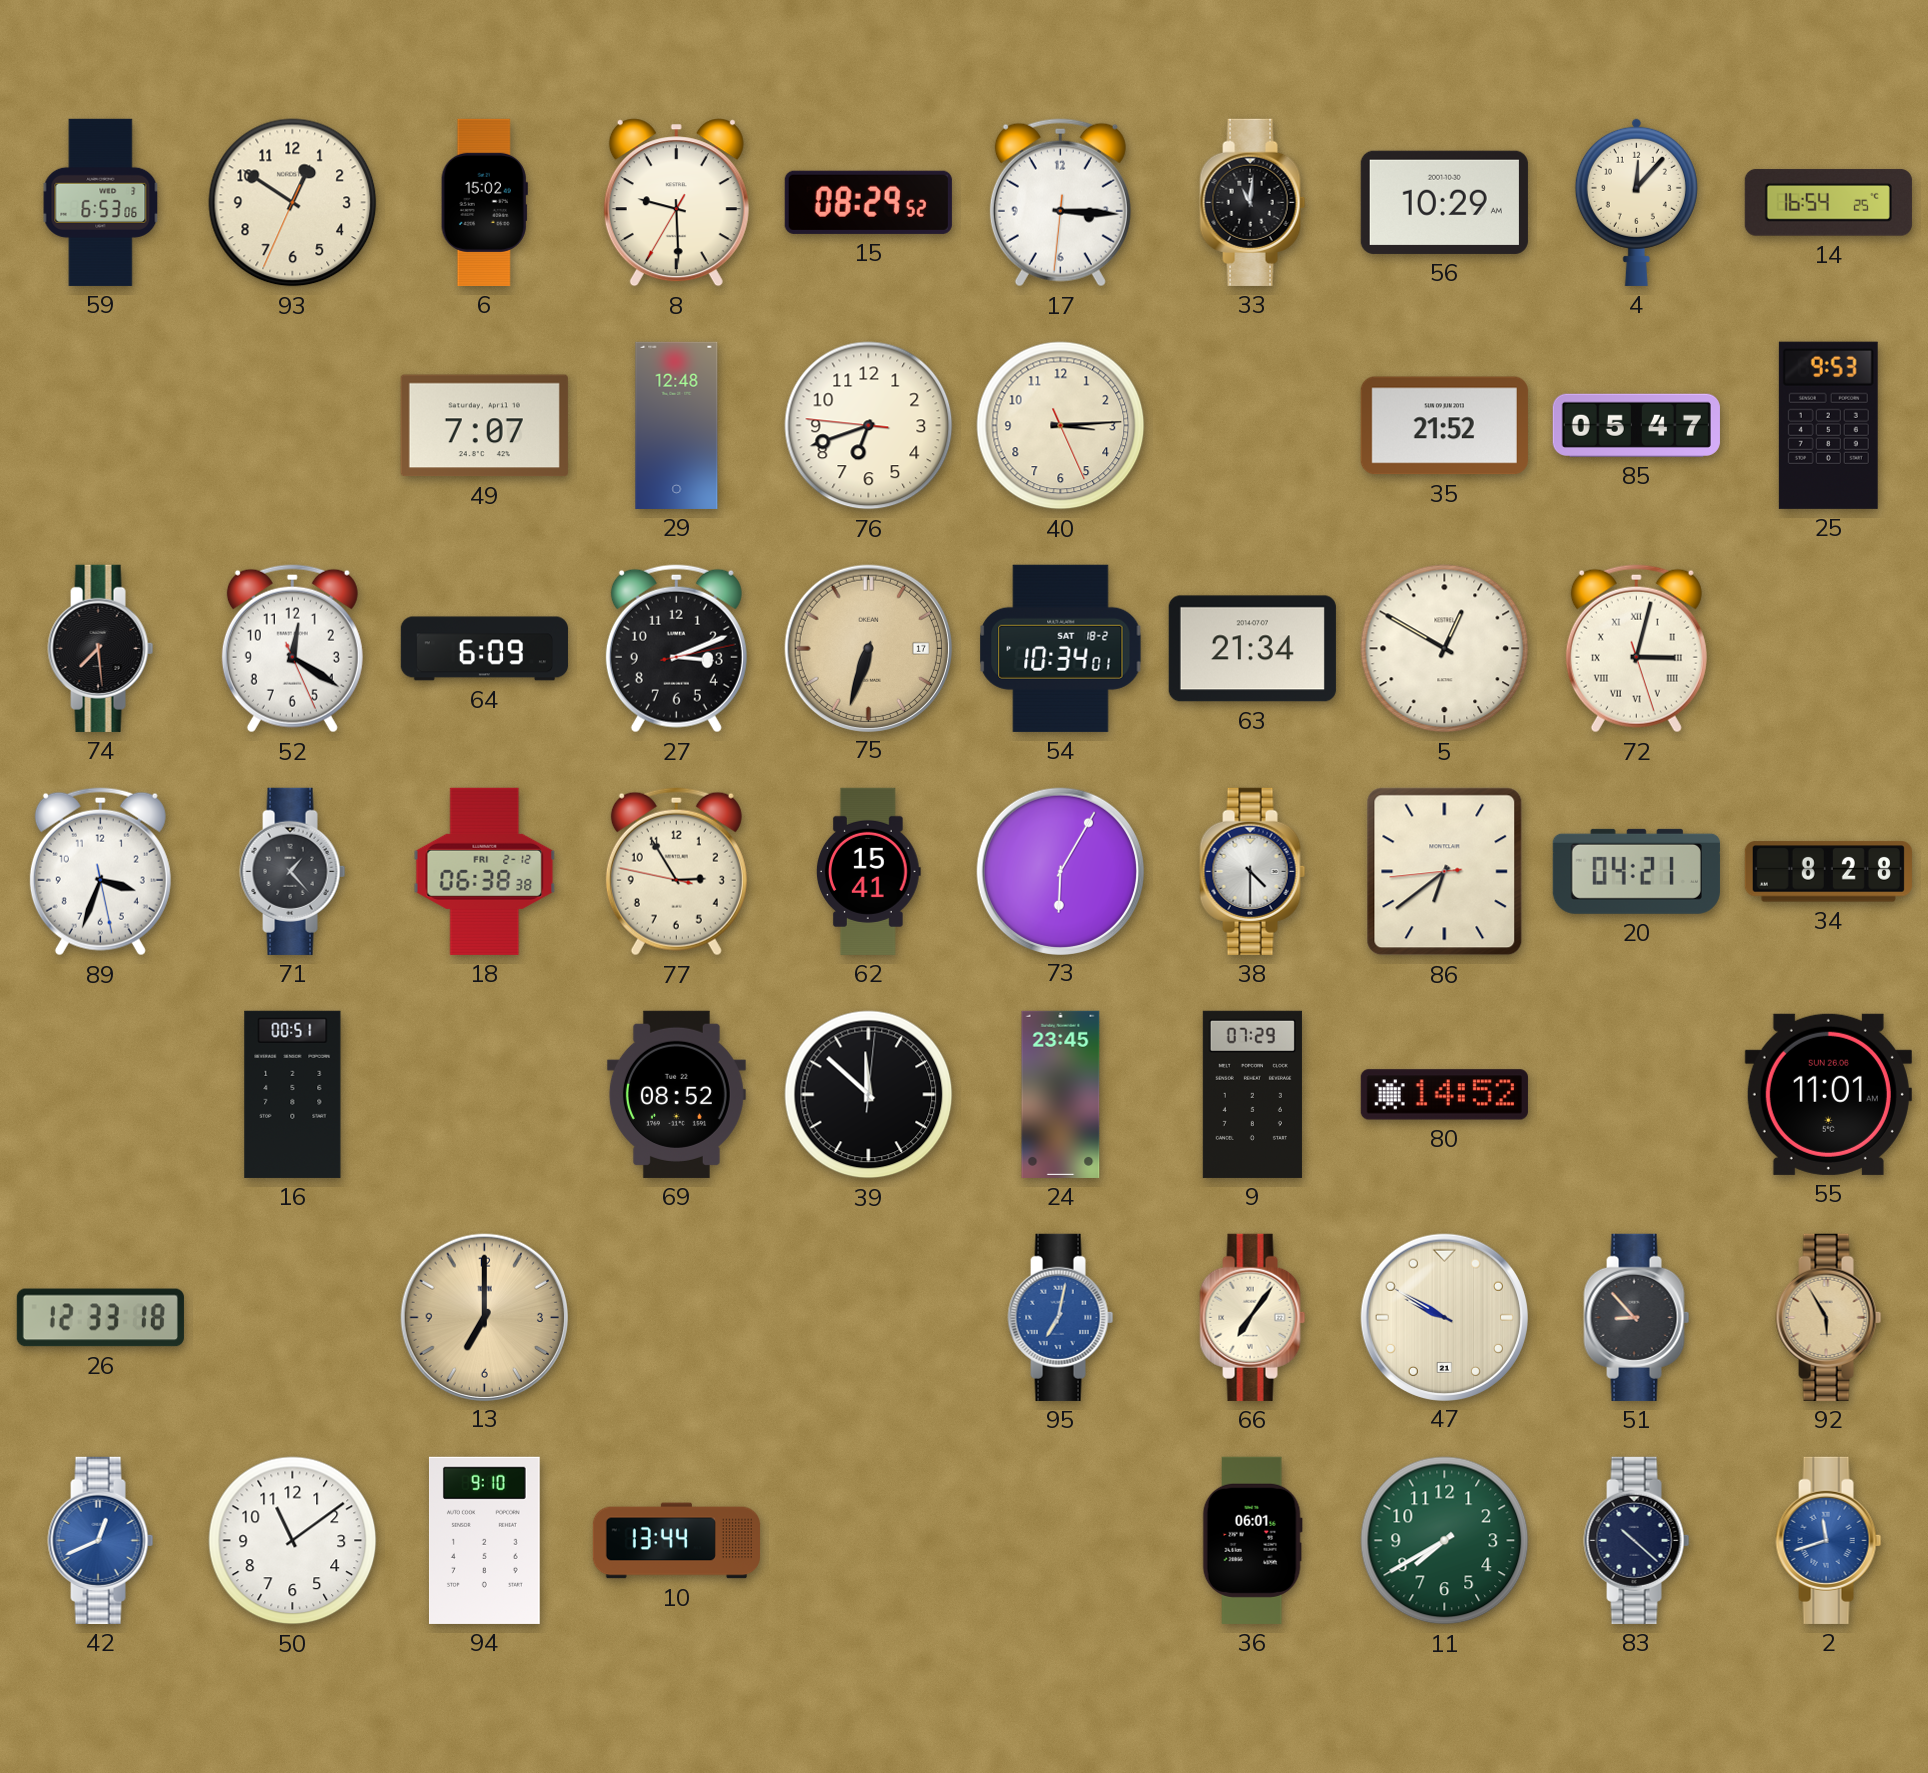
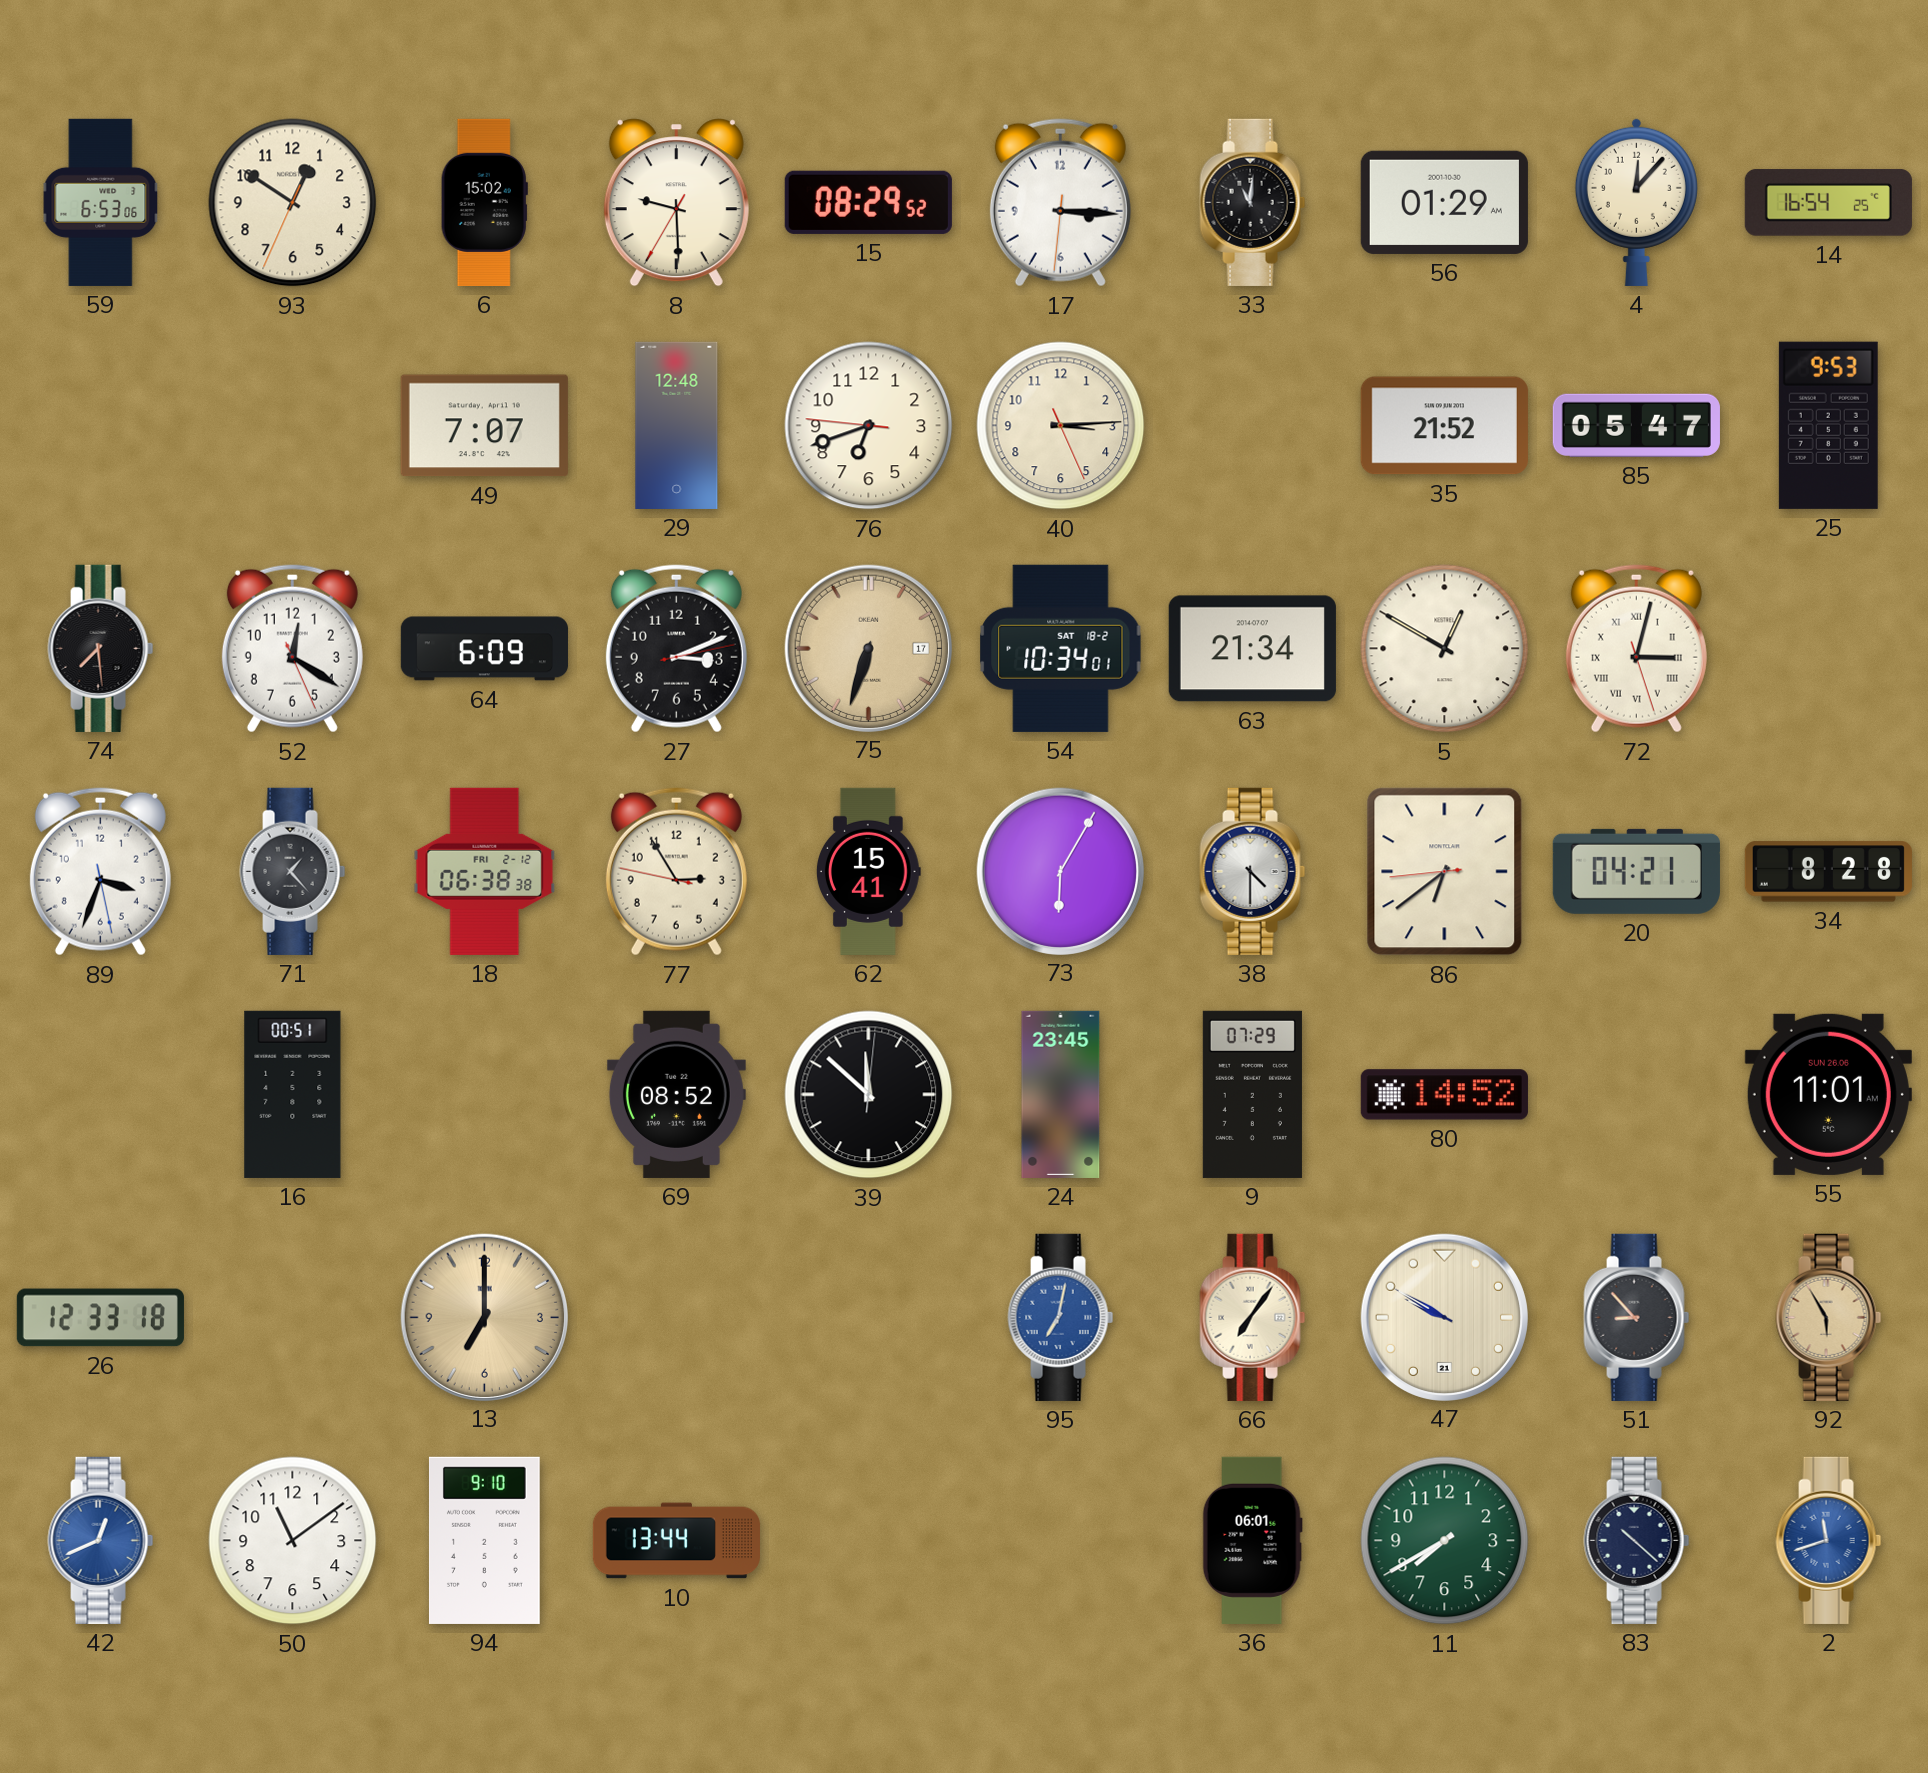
56: 10:29 -> 01:29
